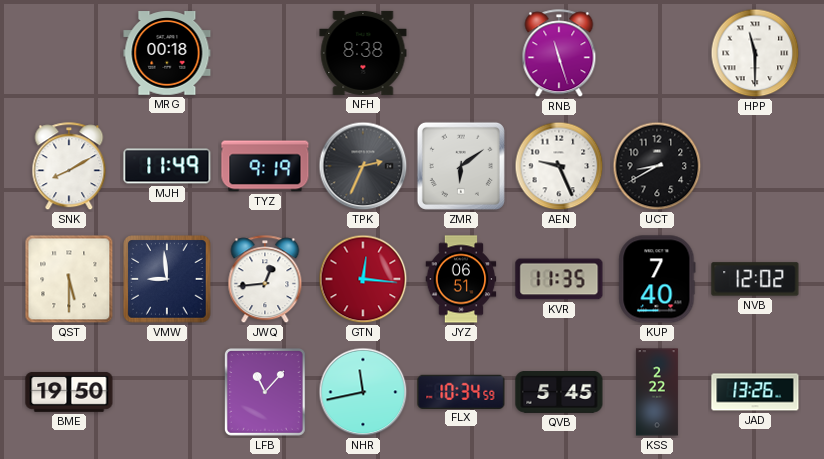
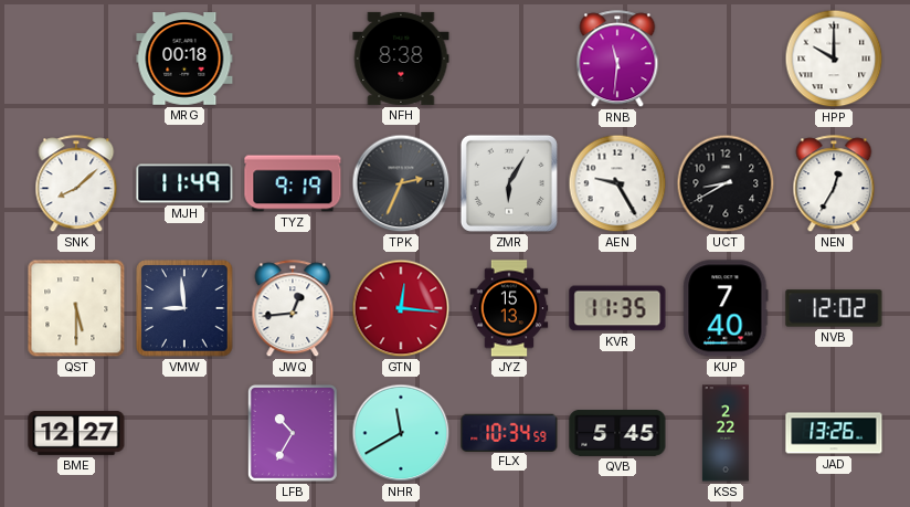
RNB: 11:27 -> 11:31
HPP: 11:30 -> 10:00
SNK: 8:10 -> 8:08
ZMR: 6:09 -> 6:05
AEN: 9:26 -> 9:25
NEN: none -> 12:35
JYZ: 06:51 -> 15:13
BME: 19:50 -> 12:27
LFB: 11:07 -> 10:35
NHR: 11:43 -> 11:40
